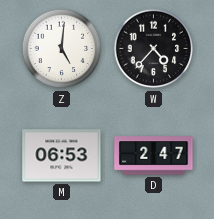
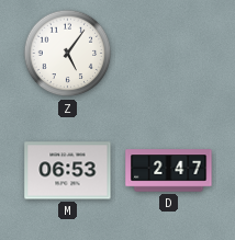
Z: 5:01 -> 5:06
W: 4:37 -> none
